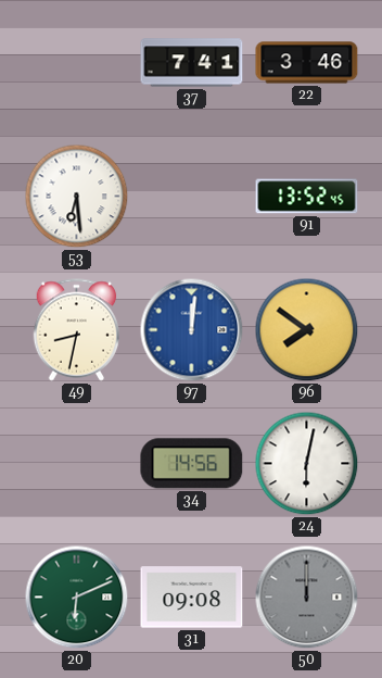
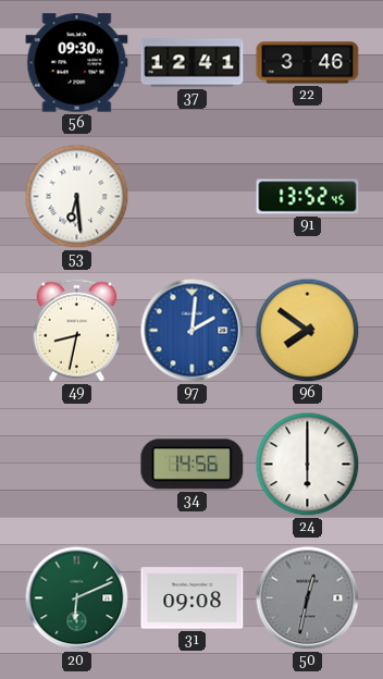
56: none -> 09:30
37: 7:41 -> 12:41
97: 12:01 -> 2:01
24: 6:02 -> 6:00
50: 12:00 -> 12:32
